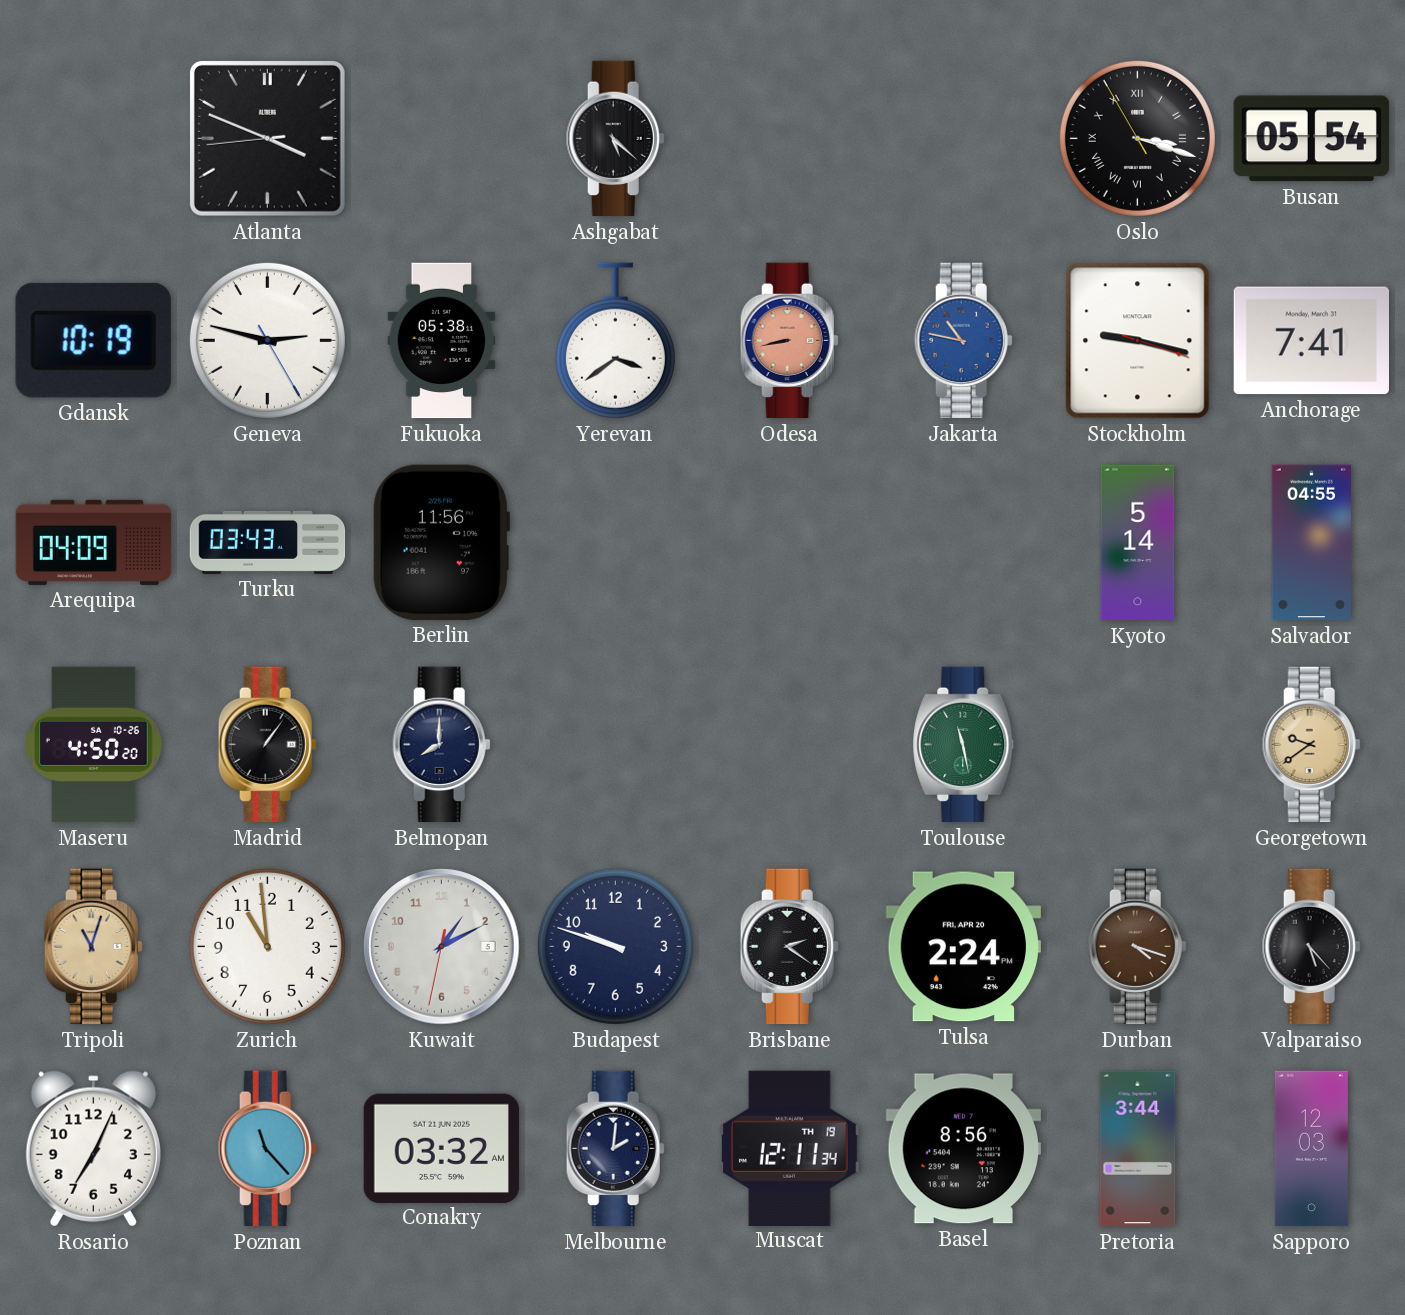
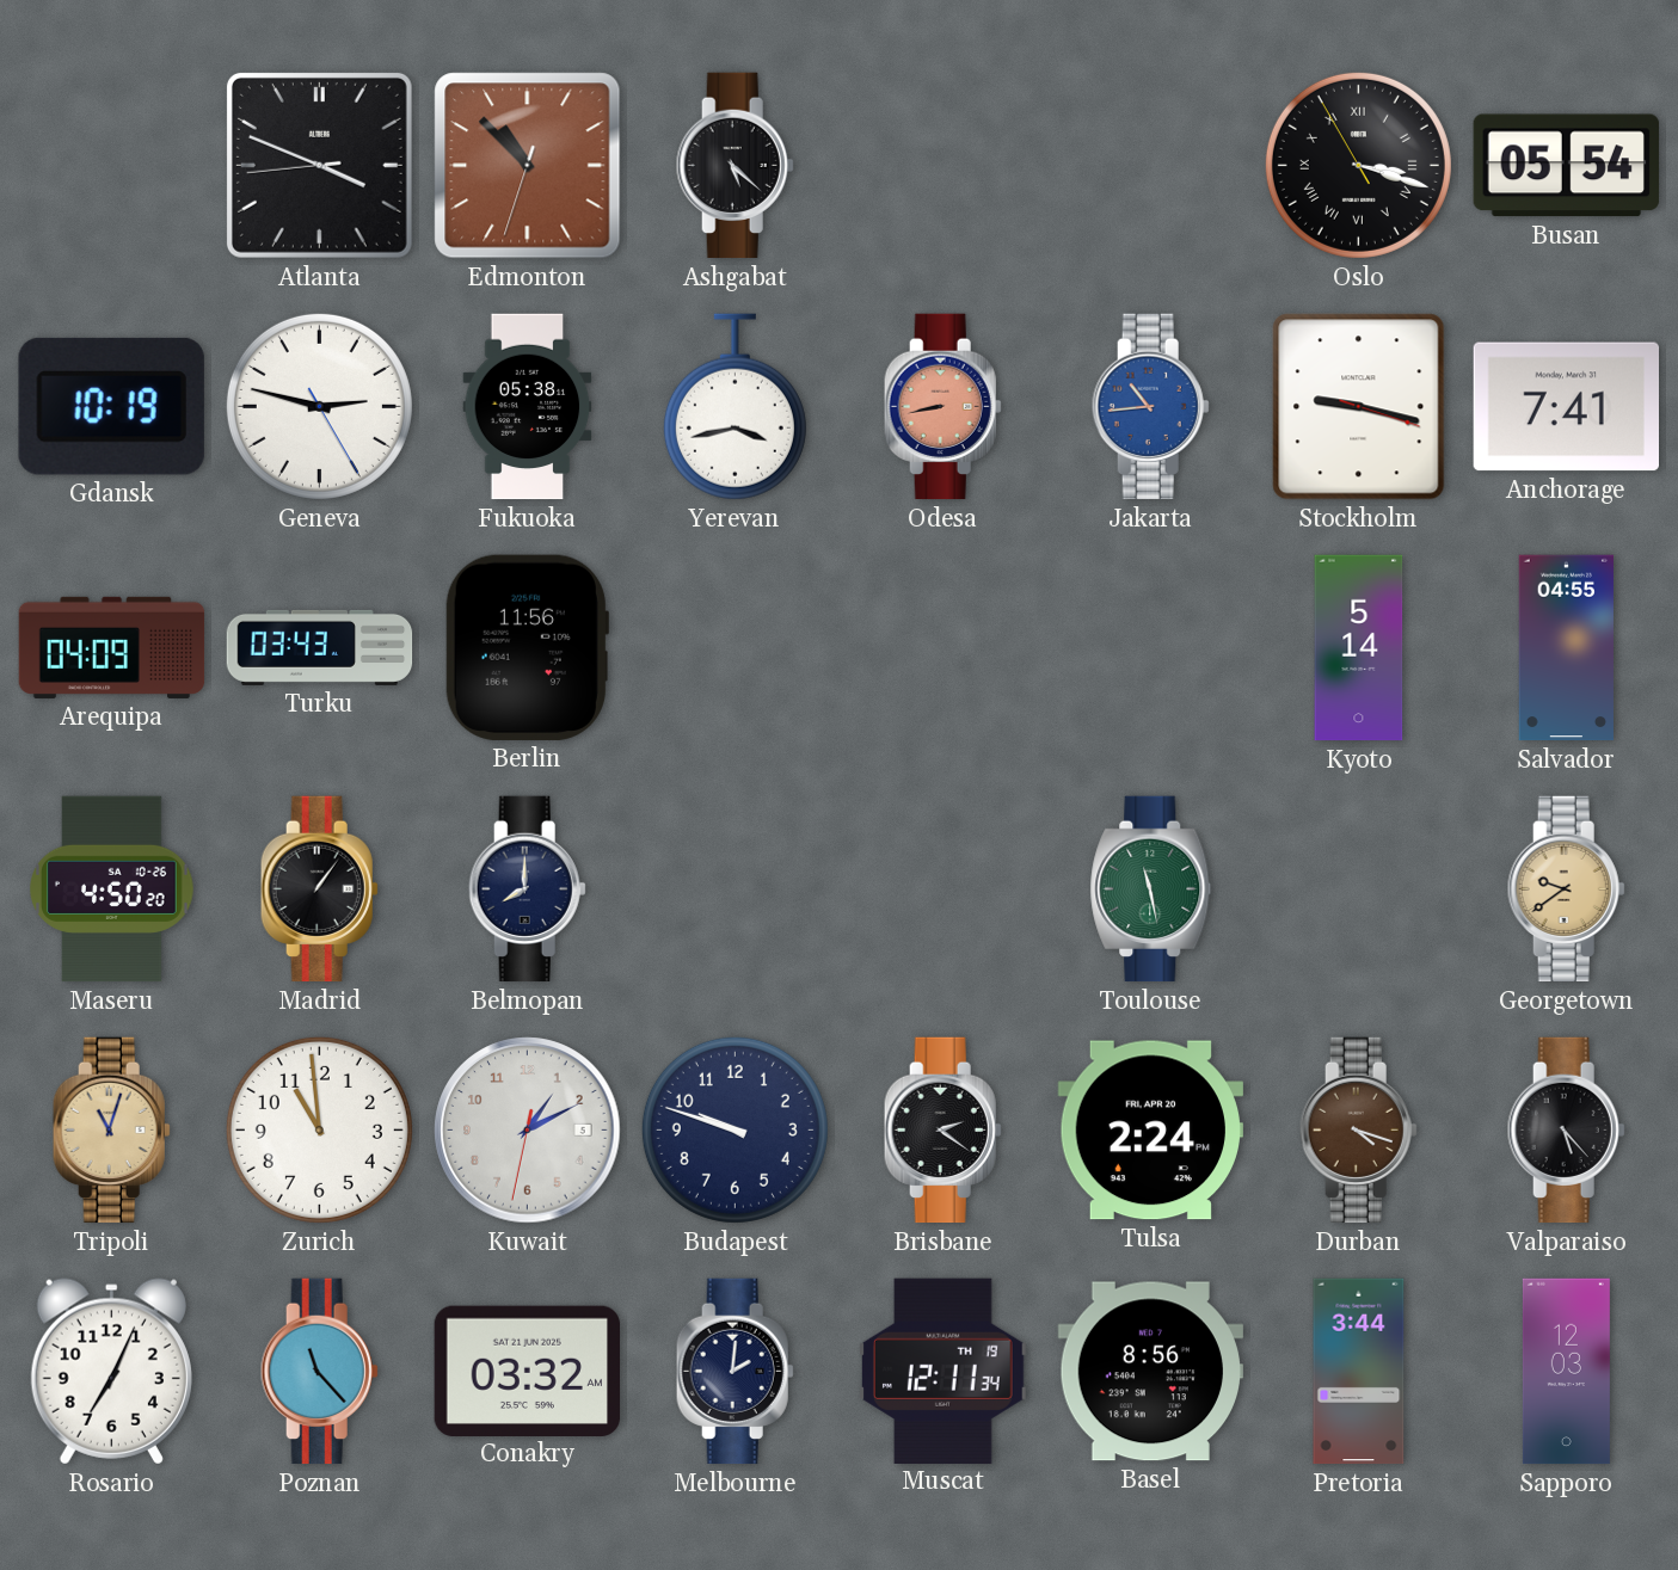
Edmonton: none -> 10:52
Yerevan: 3:39 -> 3:43
Jakarta: 10:47 -> 10:44
